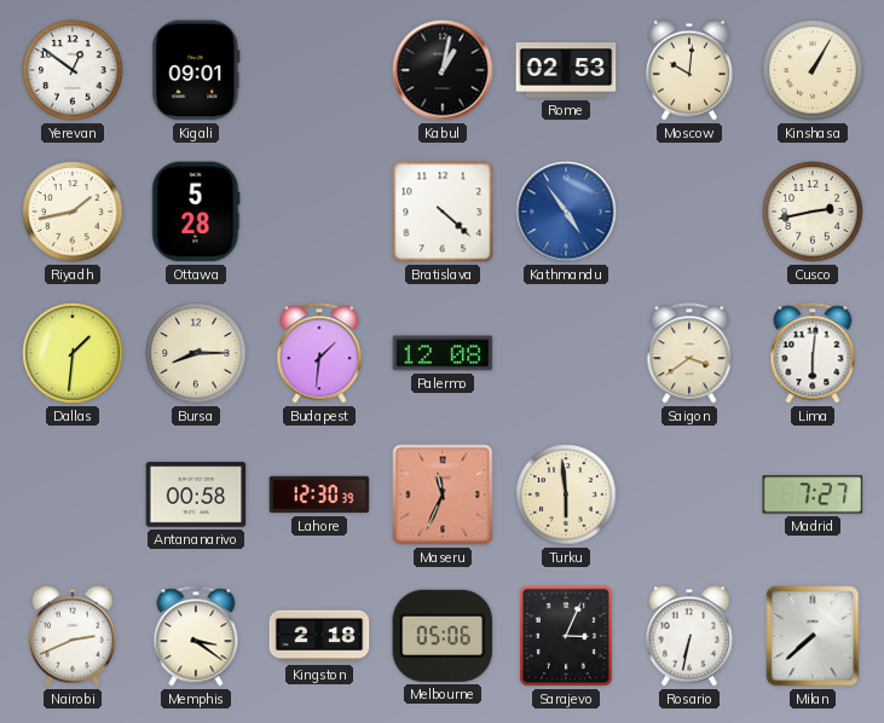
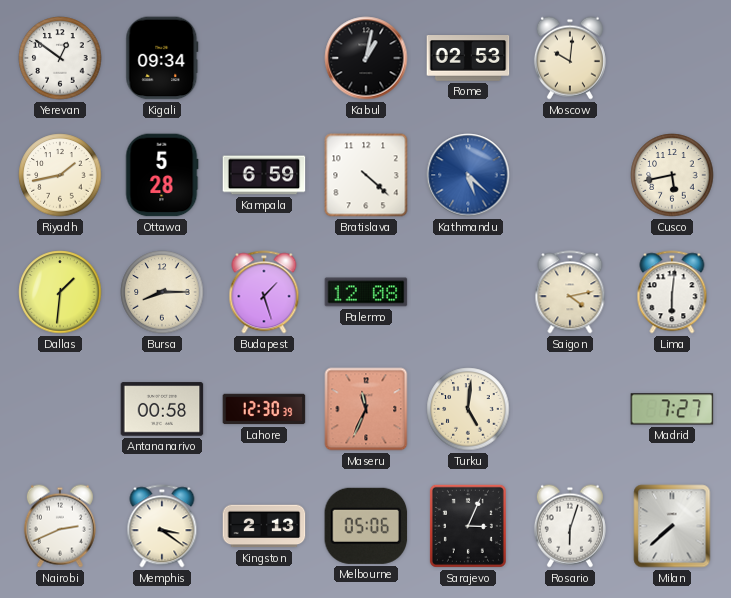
Kigali: 09:01 -> 09:34
Kinshasa: 1:05 -> none
Kampala: none -> 6:59
Kathmandu: 4:54 -> 5:22
Cusco: 2:43 -> 5:43
Budapest: 1:31 -> 1:27
Saigon: 3:39 -> 4:13
Turku: 5:59 -> 5:01
Kingston: 2:18 -> 2:13
Rosario: 6:32 -> 6:03
